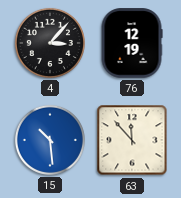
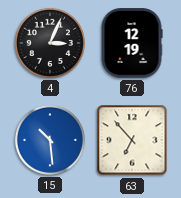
4: 3:07 -> 3:04
63: 11:53 -> 6:53
